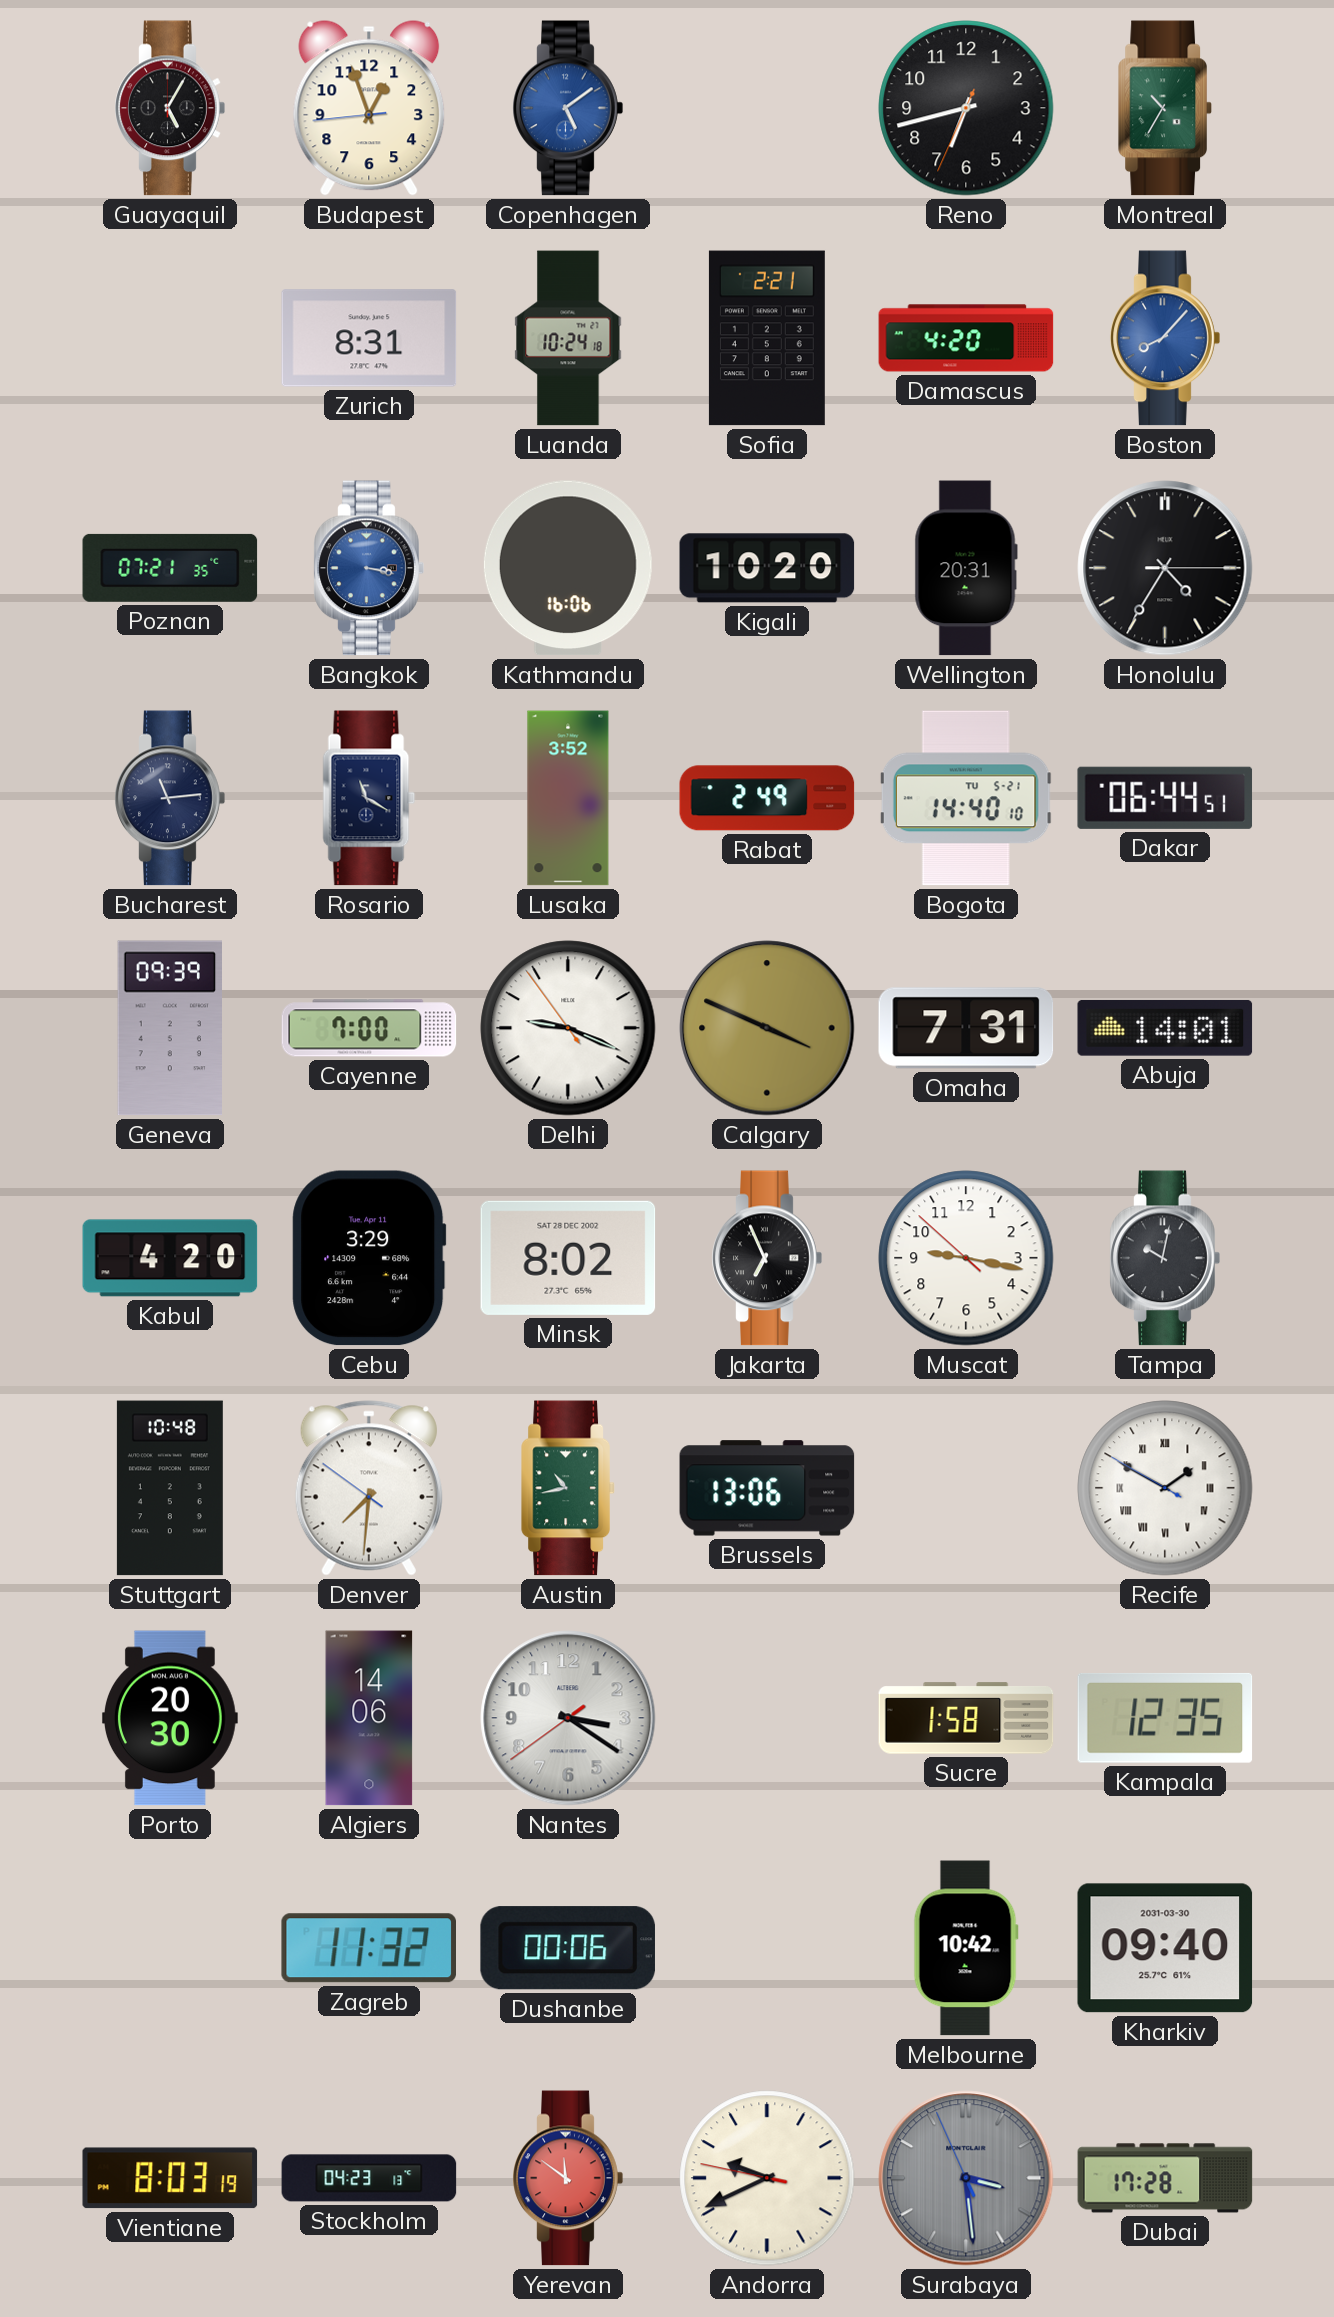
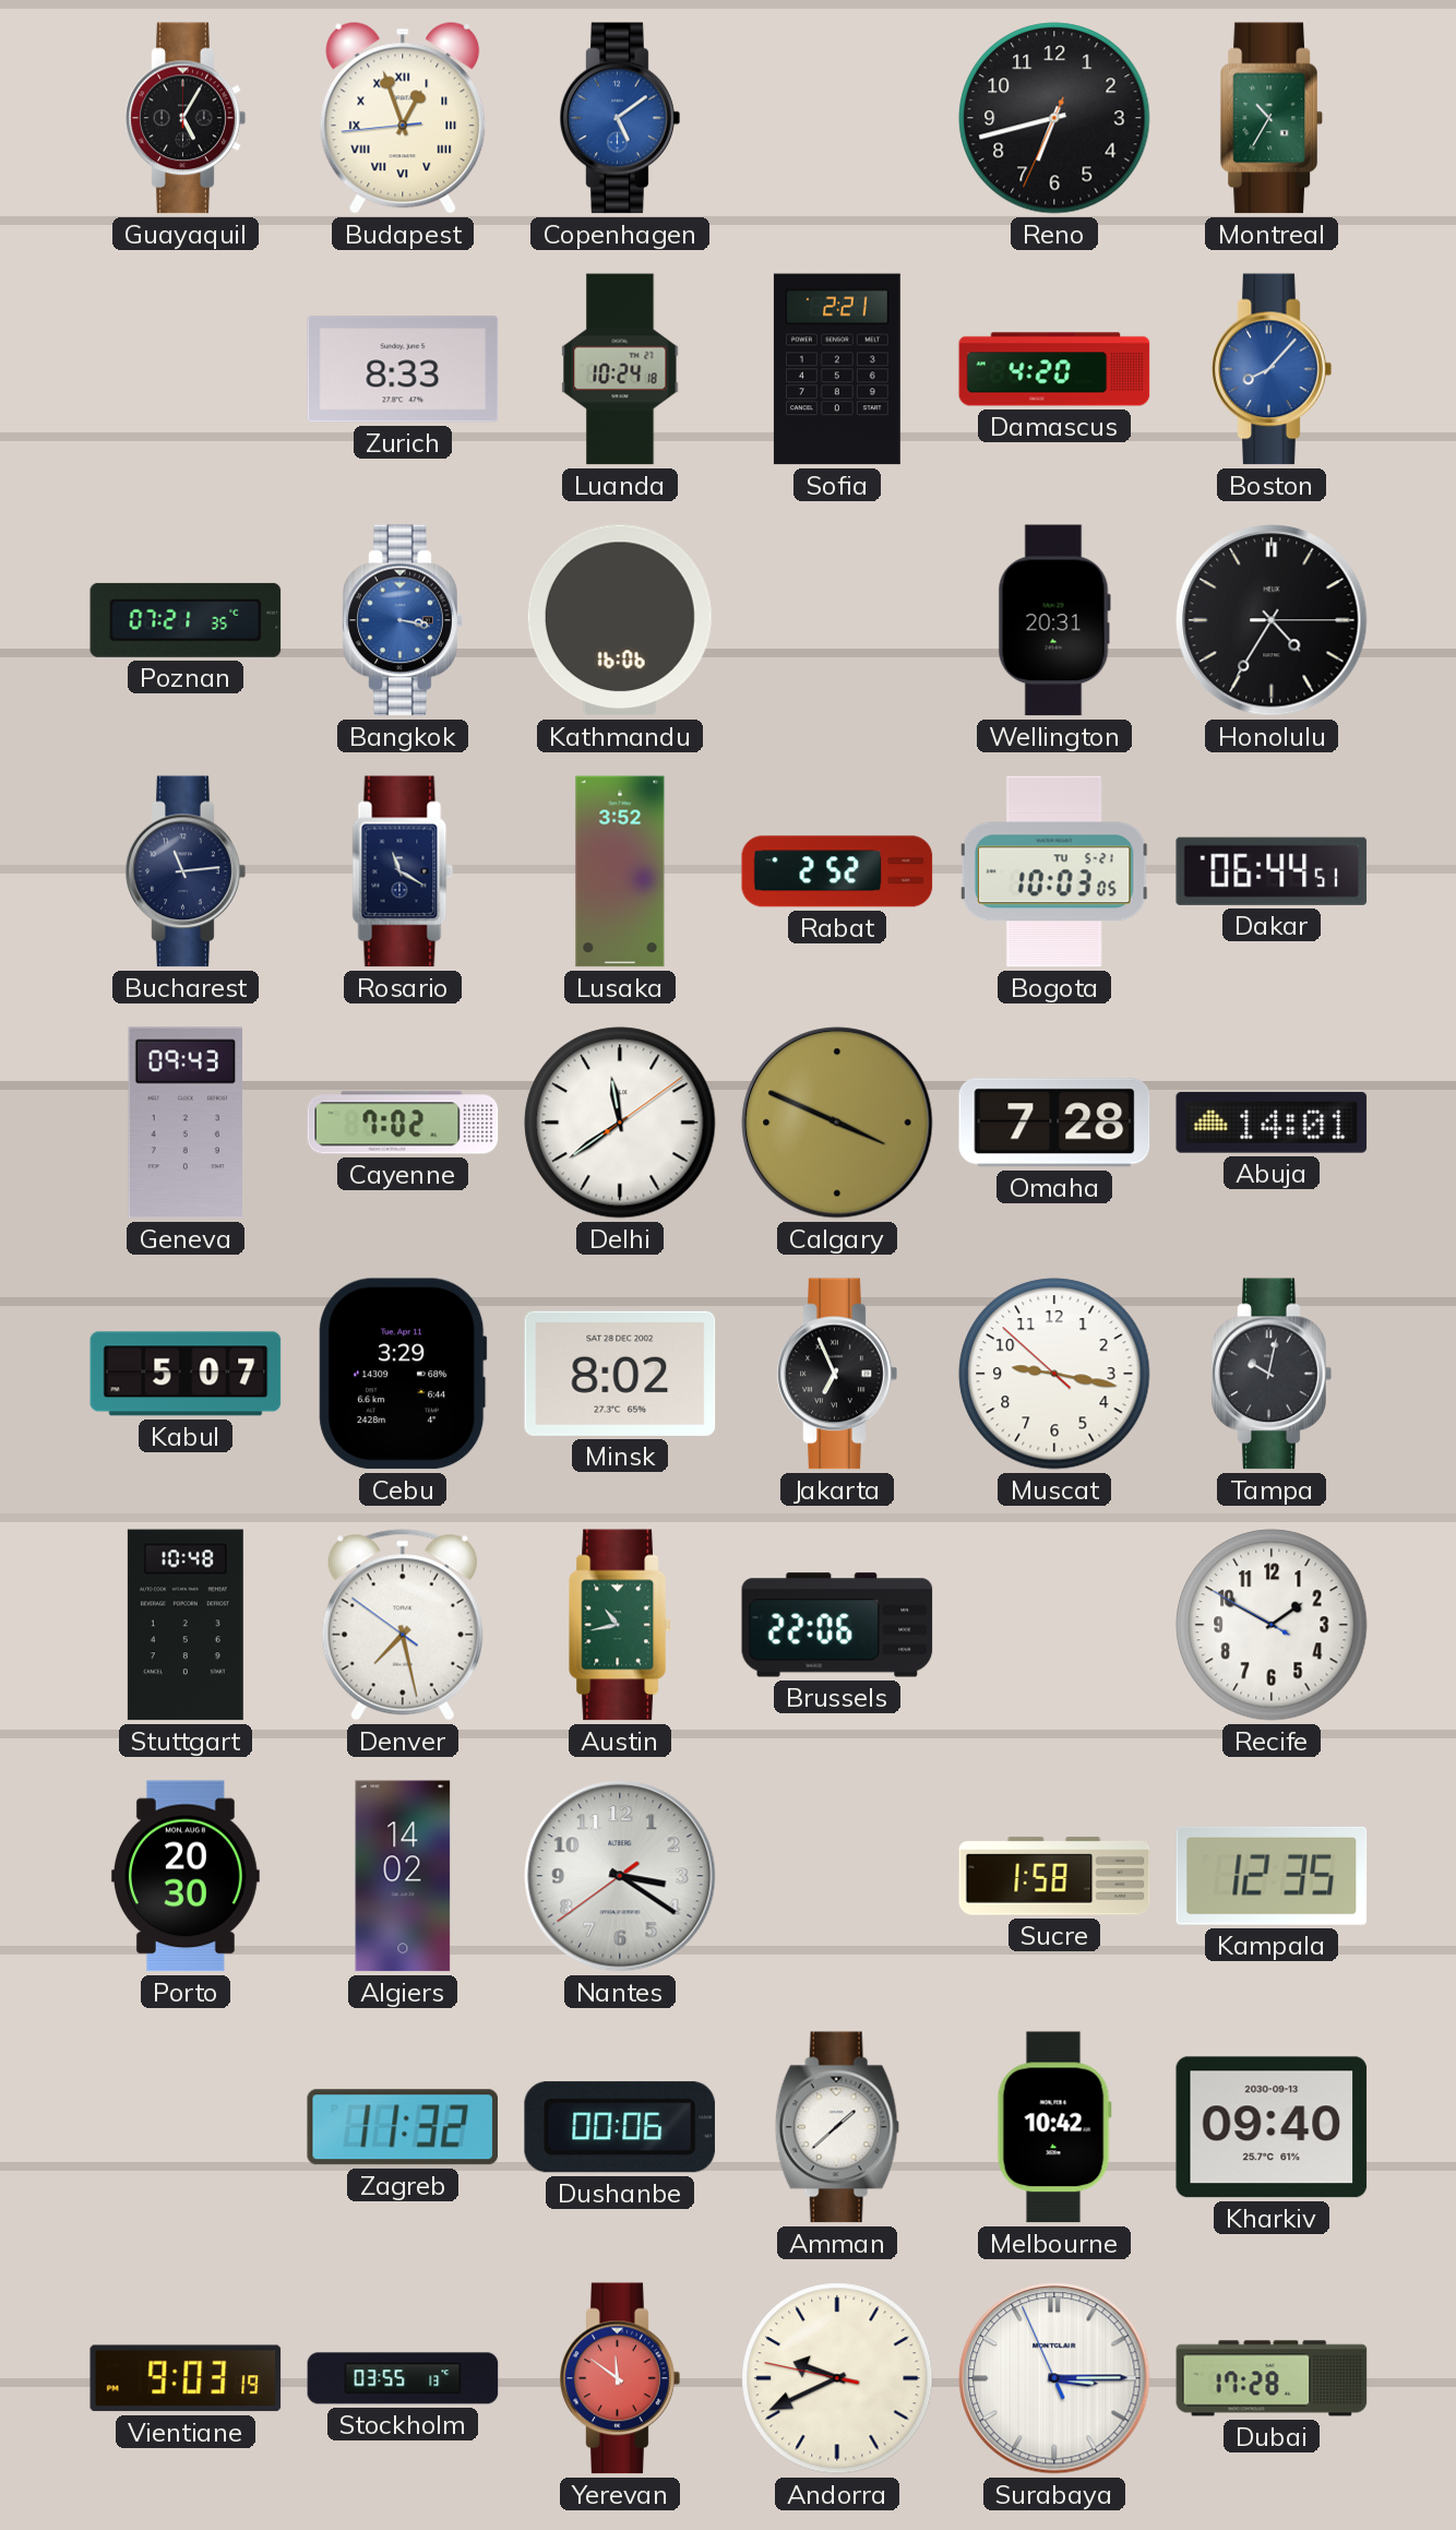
Budapest numerals: Arabic -> Roman
Zurich: 8:31 -> 8:33
Kigali: 10:20 -> none
Rabat: 2:49 -> 2:52
Bogota: 14:40 -> 10:03
Geneva: 09:39 -> 09:43
Cayenne: 7:00 -> 7:02
Delhi: 9:18 -> 11:39
Omaha: 7:31 -> 7:28
Kabul: 4:20 -> 5:07
Denver: 7:30 -> 7:27
Brussels: 13:06 -> 22:06
Recife numerals: Roman -> Arabic
Algiers: 14:06 -> 14:02
Amman: none -> 1:38
Kharkiv date: 2031-03-30 -> 2030-09-13
Vientiane: 8:03 -> 9:03
Stockholm: 04:23 -> 03:55
Surabaya: 3:28 -> 3:14
Surabaya dial: grey -> white
